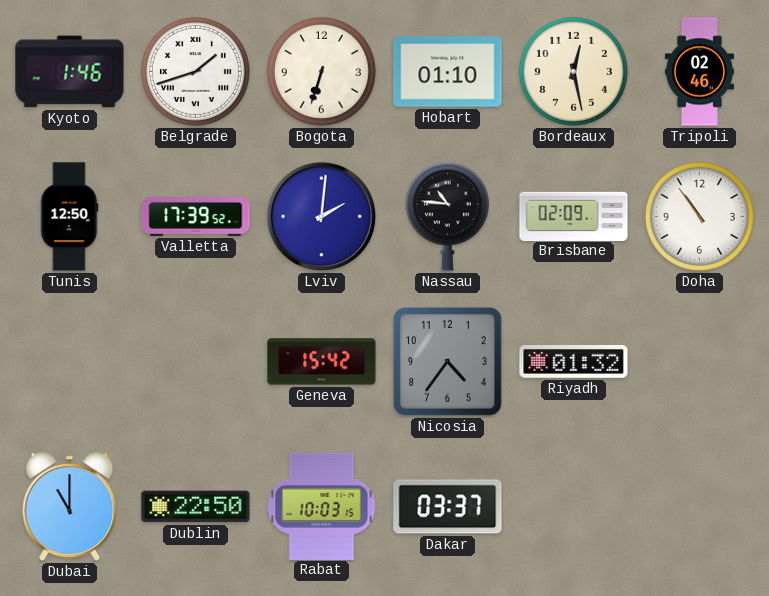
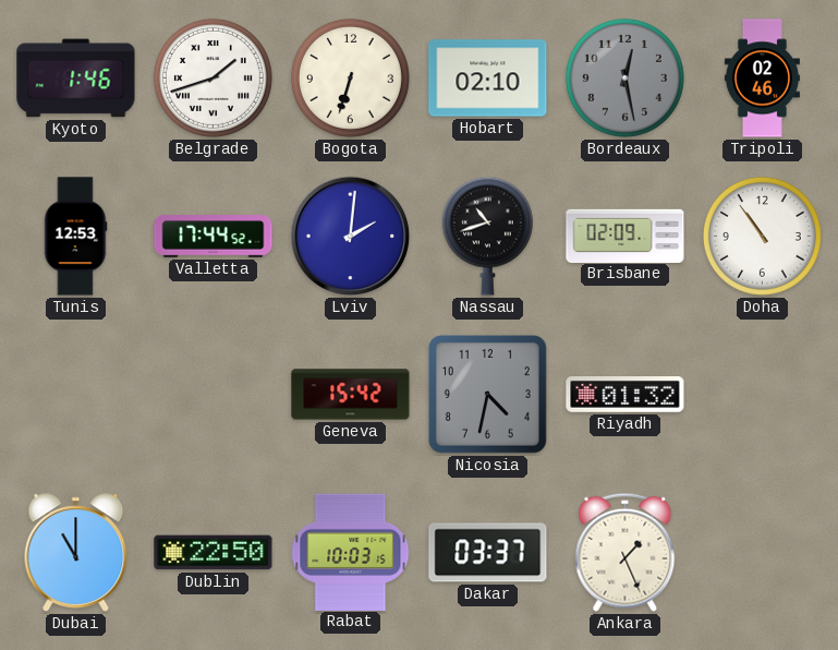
Hobart: 01:10 -> 02:10
Bordeaux dial: cream -> grey
Tunis: 12:50 -> 12:53
Valletta: 17:39 -> 17:44
Nassau: 10:46 -> 10:42
Nicosia: 4:36 -> 4:32
Ankara: none -> 1:26
